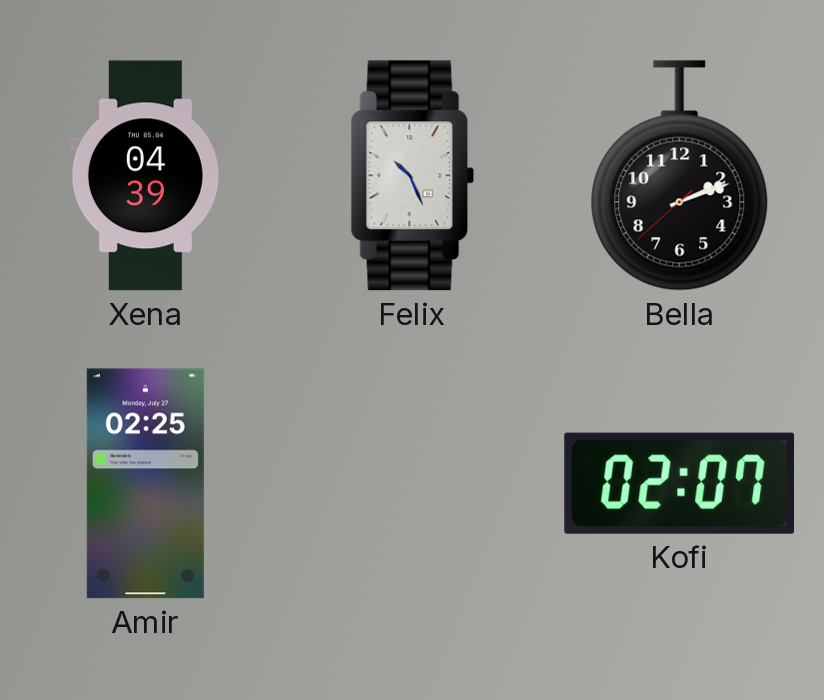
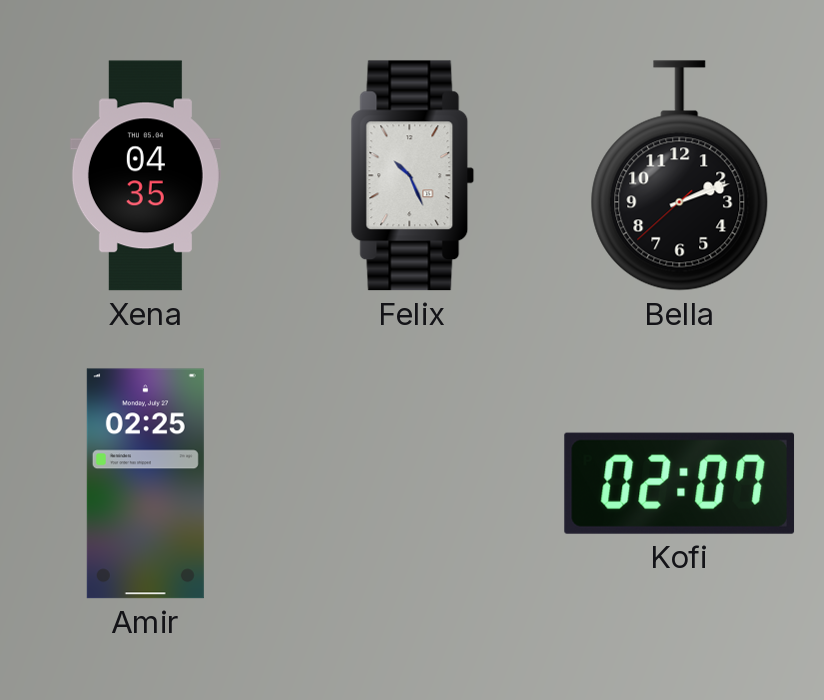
Xena: 04:39 -> 04:35
